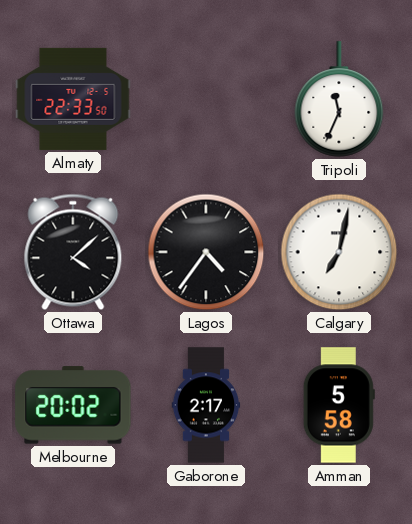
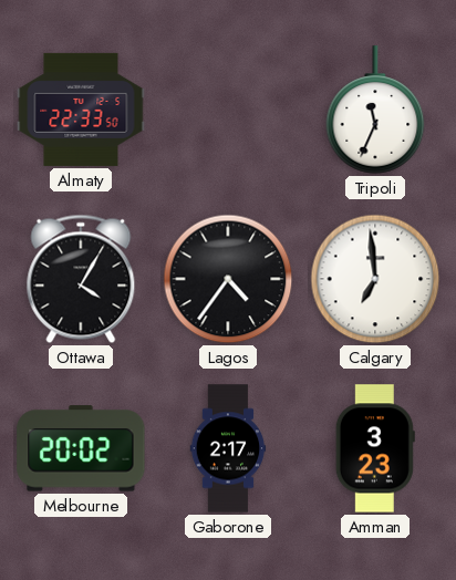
Ottawa: 4:08 -> 4:05
Calgary: 7:02 -> 6:59
Amman: 5:58 -> 3:23
